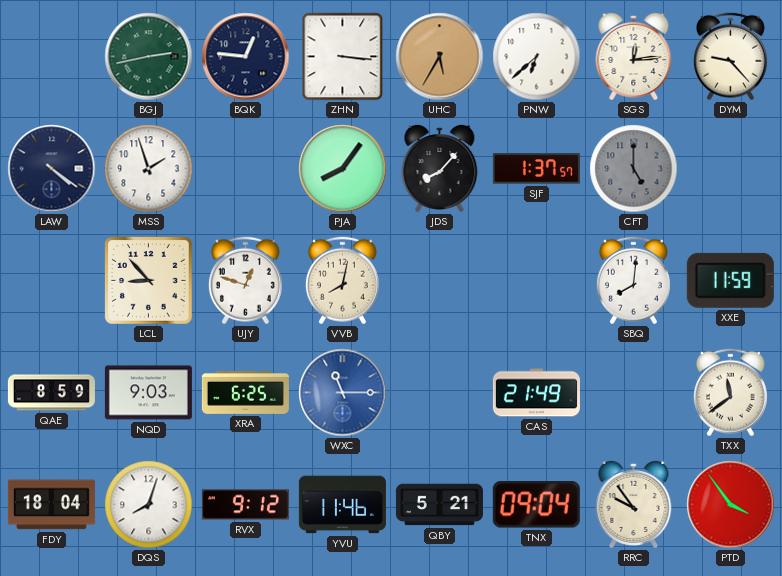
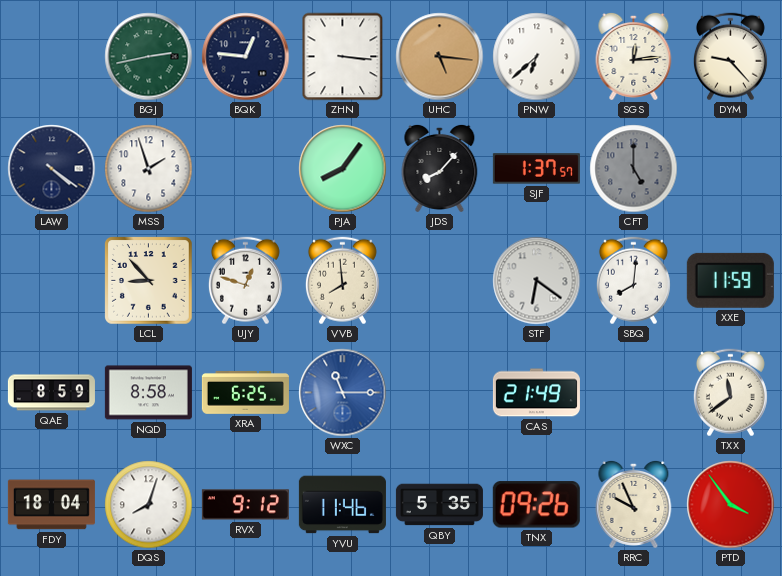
UHC: 5:35 -> 5:16
VVB: 8:02 -> 7:59
STF: none -> 6:21
NQD: 9:03 -> 8:58
QBY: 5:21 -> 5:35
TNX: 09:04 -> 09:26
RRC: 9:54 -> 9:56
